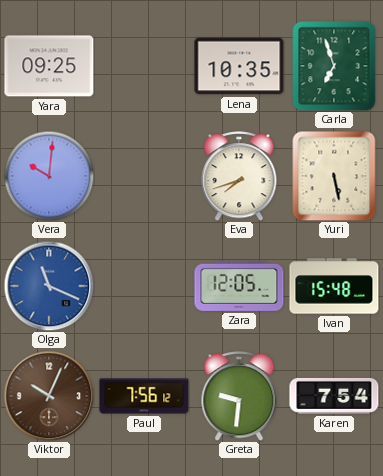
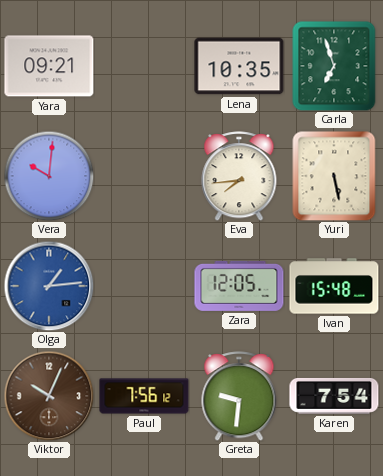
Yara: 09:25 -> 09:21
Eva: 7:42 -> 7:44
Olga: 11:19 -> 1:14
